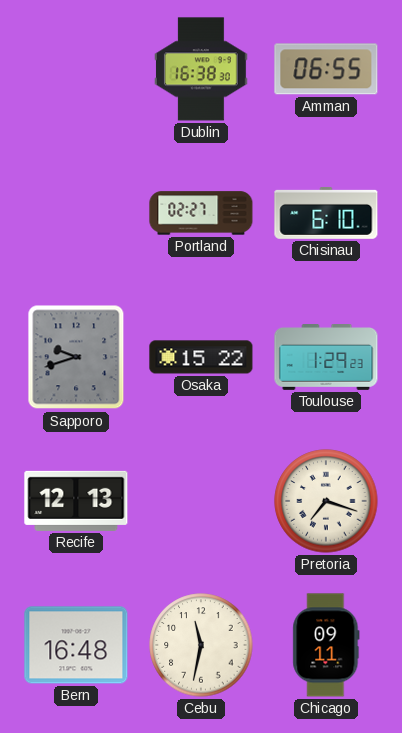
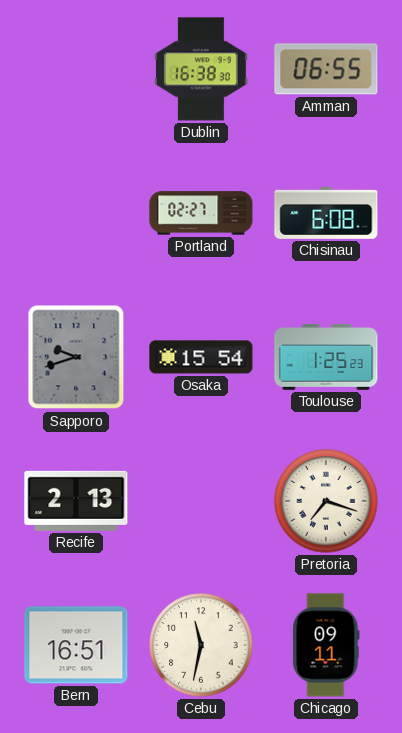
Chisinau: 6:10 -> 6:08
Osaka: 15:22 -> 15:54
Toulouse: 1:29 -> 1:25
Recife: 12:13 -> 2:13
Bern: 16:48 -> 16:51
